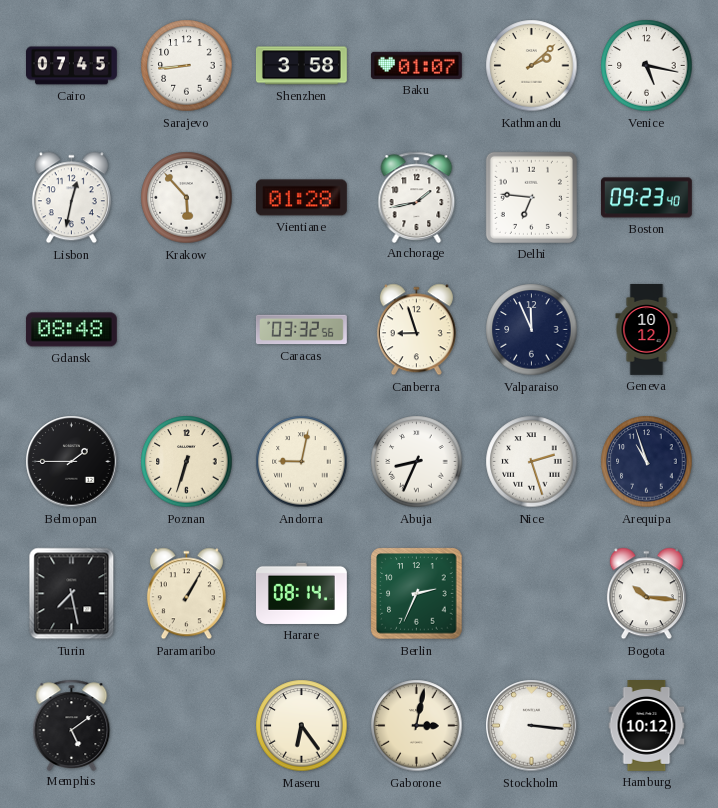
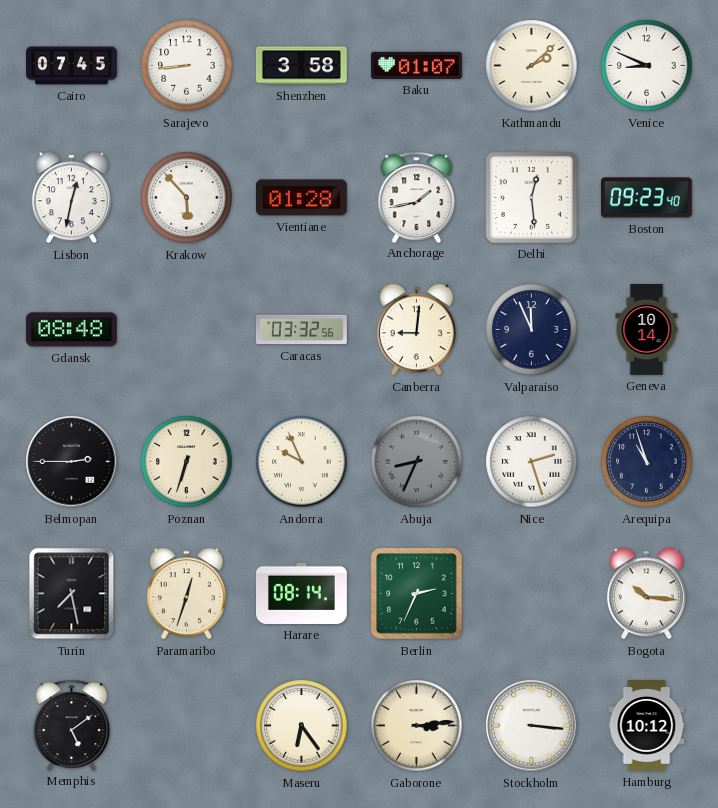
Venice: 5:17 -> 8:49
Delhi: 6:46 -> 12:29
Canberra: 8:57 -> 9:01
Geneva: 10:12 -> 10:14
Belmopan: 1:45 -> 2:45
Andorra: 9:02 -> 9:56
Abuja dial: white -> grey
Paramaribo: 1:05 -> 12:33
Gaborone: 3:02 -> 3:14
